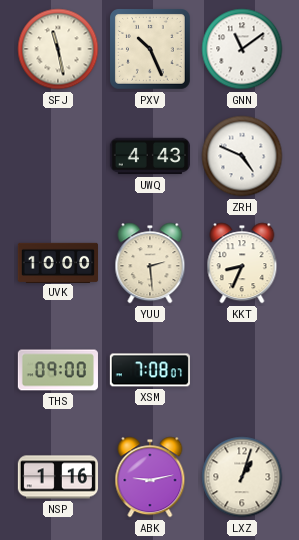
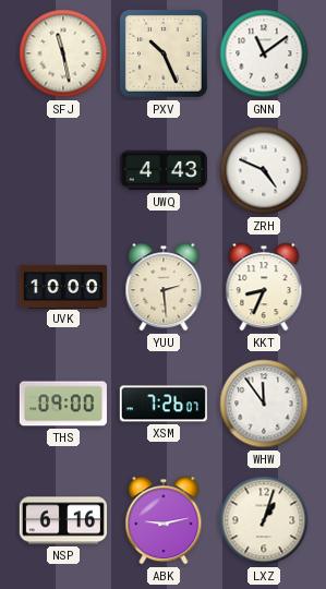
XSM: 7:08 -> 7:26
WHW: none -> 11:54
NSP: 1:16 -> 6:16
